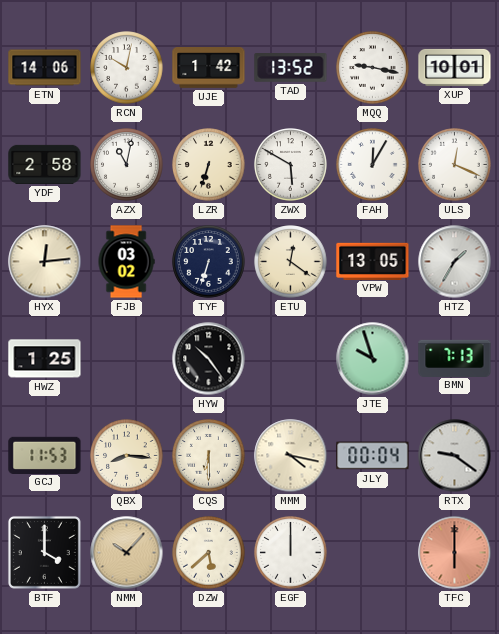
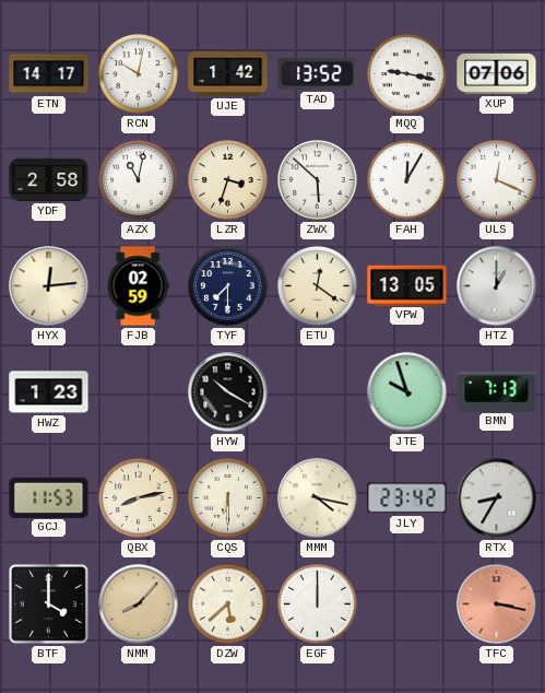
ETN: 14:06 -> 14:17
XUP: 10:01 -> 07:06
LZR: 6:33 -> 3:33
ZWX: 5:50 -> 5:52
FJB: 03:02 -> 02:59
TYF: 6:33 -> 7:30
HTZ: 1:35 -> 1:00
HWZ: 1:25 -> 1:23
HYW: 10:24 -> 10:20
QBX: 8:16 -> 8:13
JLY: 00:04 -> 23:42
RTX: 9:21 -> 8:35
NMM: 10:07 -> 8:07
TFC: 6:00 -> 3:17
